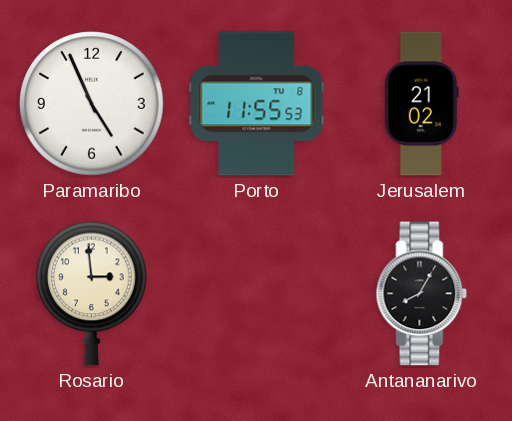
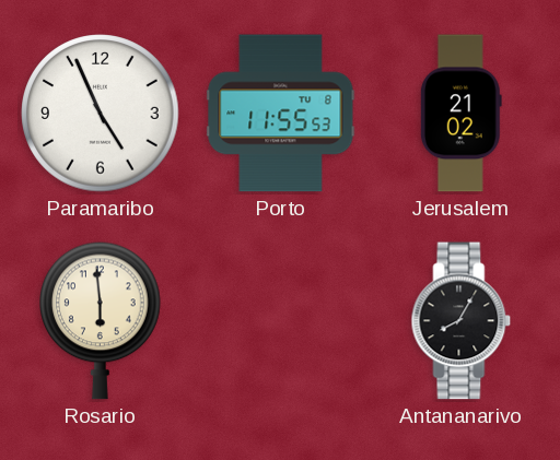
Rosario: 2:59 -> 5:59
